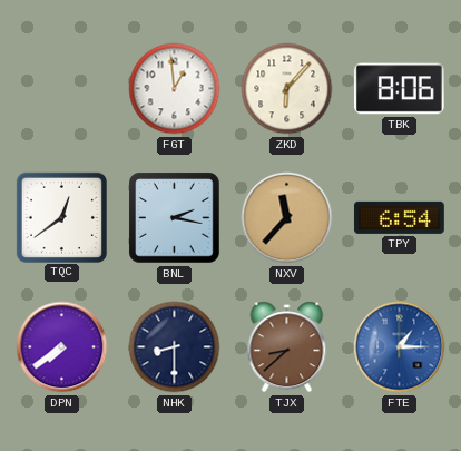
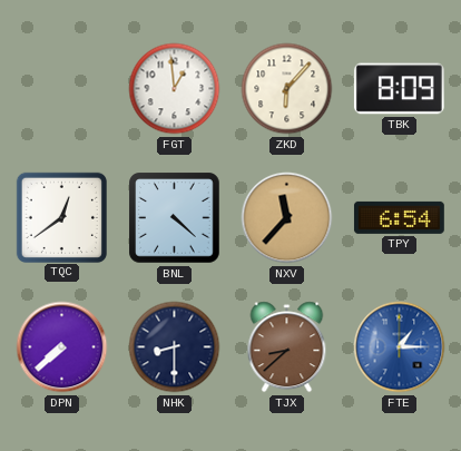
TBK: 8:06 -> 8:09
BNL: 2:17 -> 4:22
DPN: 7:39 -> 7:38
